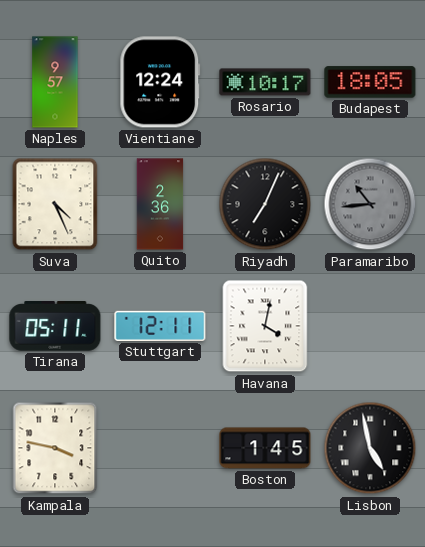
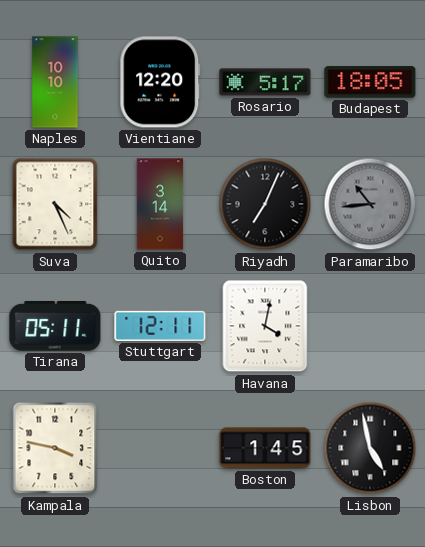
Naples: 9:57 -> 10:10
Vientiane: 12:24 -> 12:20
Rosario: 10:17 -> 5:17
Quito: 2:36 -> 3:14
